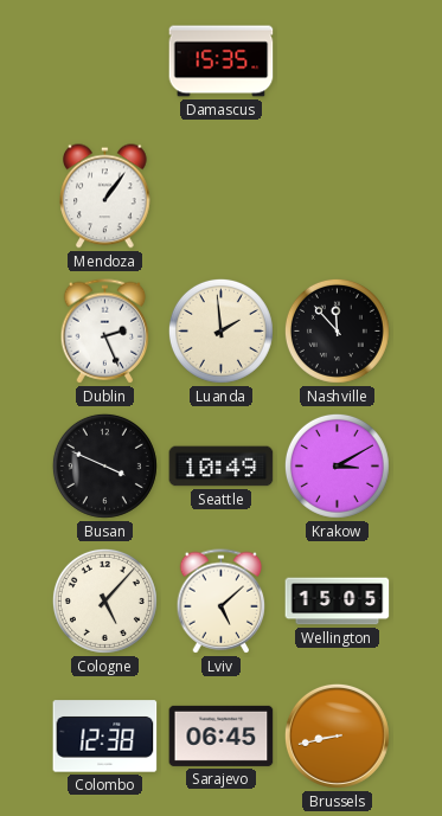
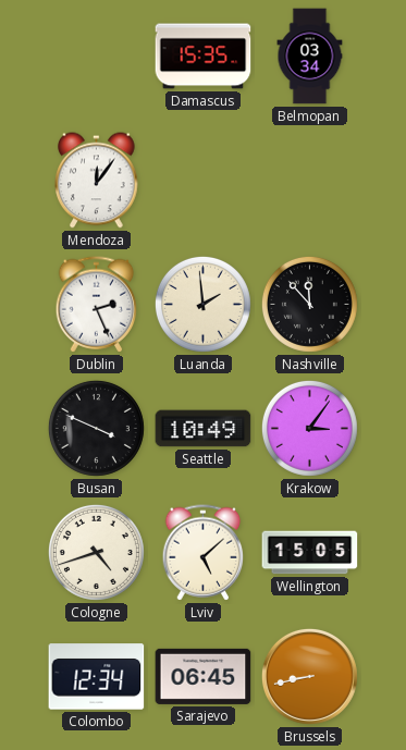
Belmopan: none -> 03:34
Mendoza: 1:06 -> 12:06
Krakow: 3:10 -> 3:06
Cologne: 5:07 -> 4:42
Colombo: 12:38 -> 12:34
